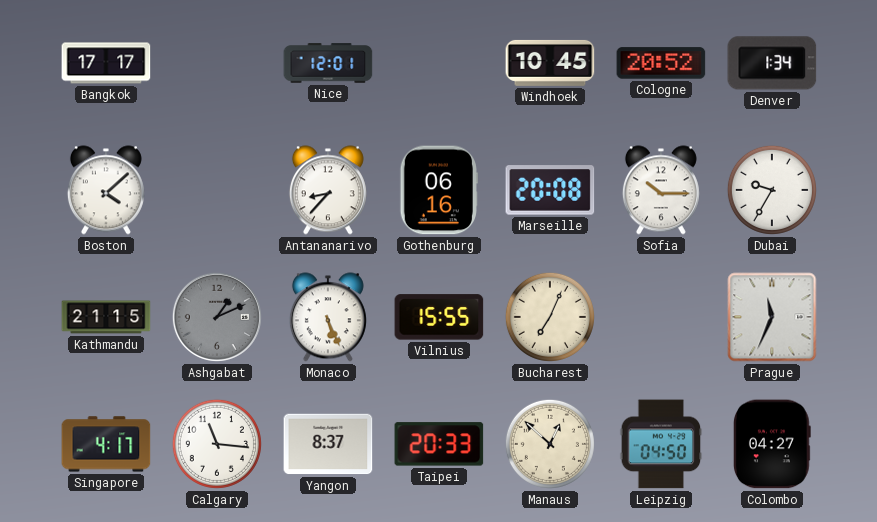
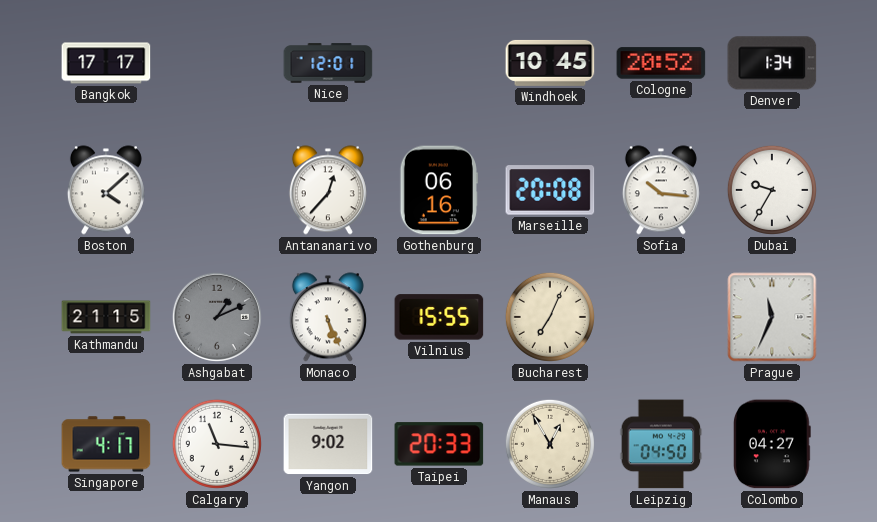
Antananarivo: 8:37 -> 12:37
Sofia: 10:15 -> 10:16
Yangon: 8:37 -> 9:02
Manaus: 12:52 -> 12:55
